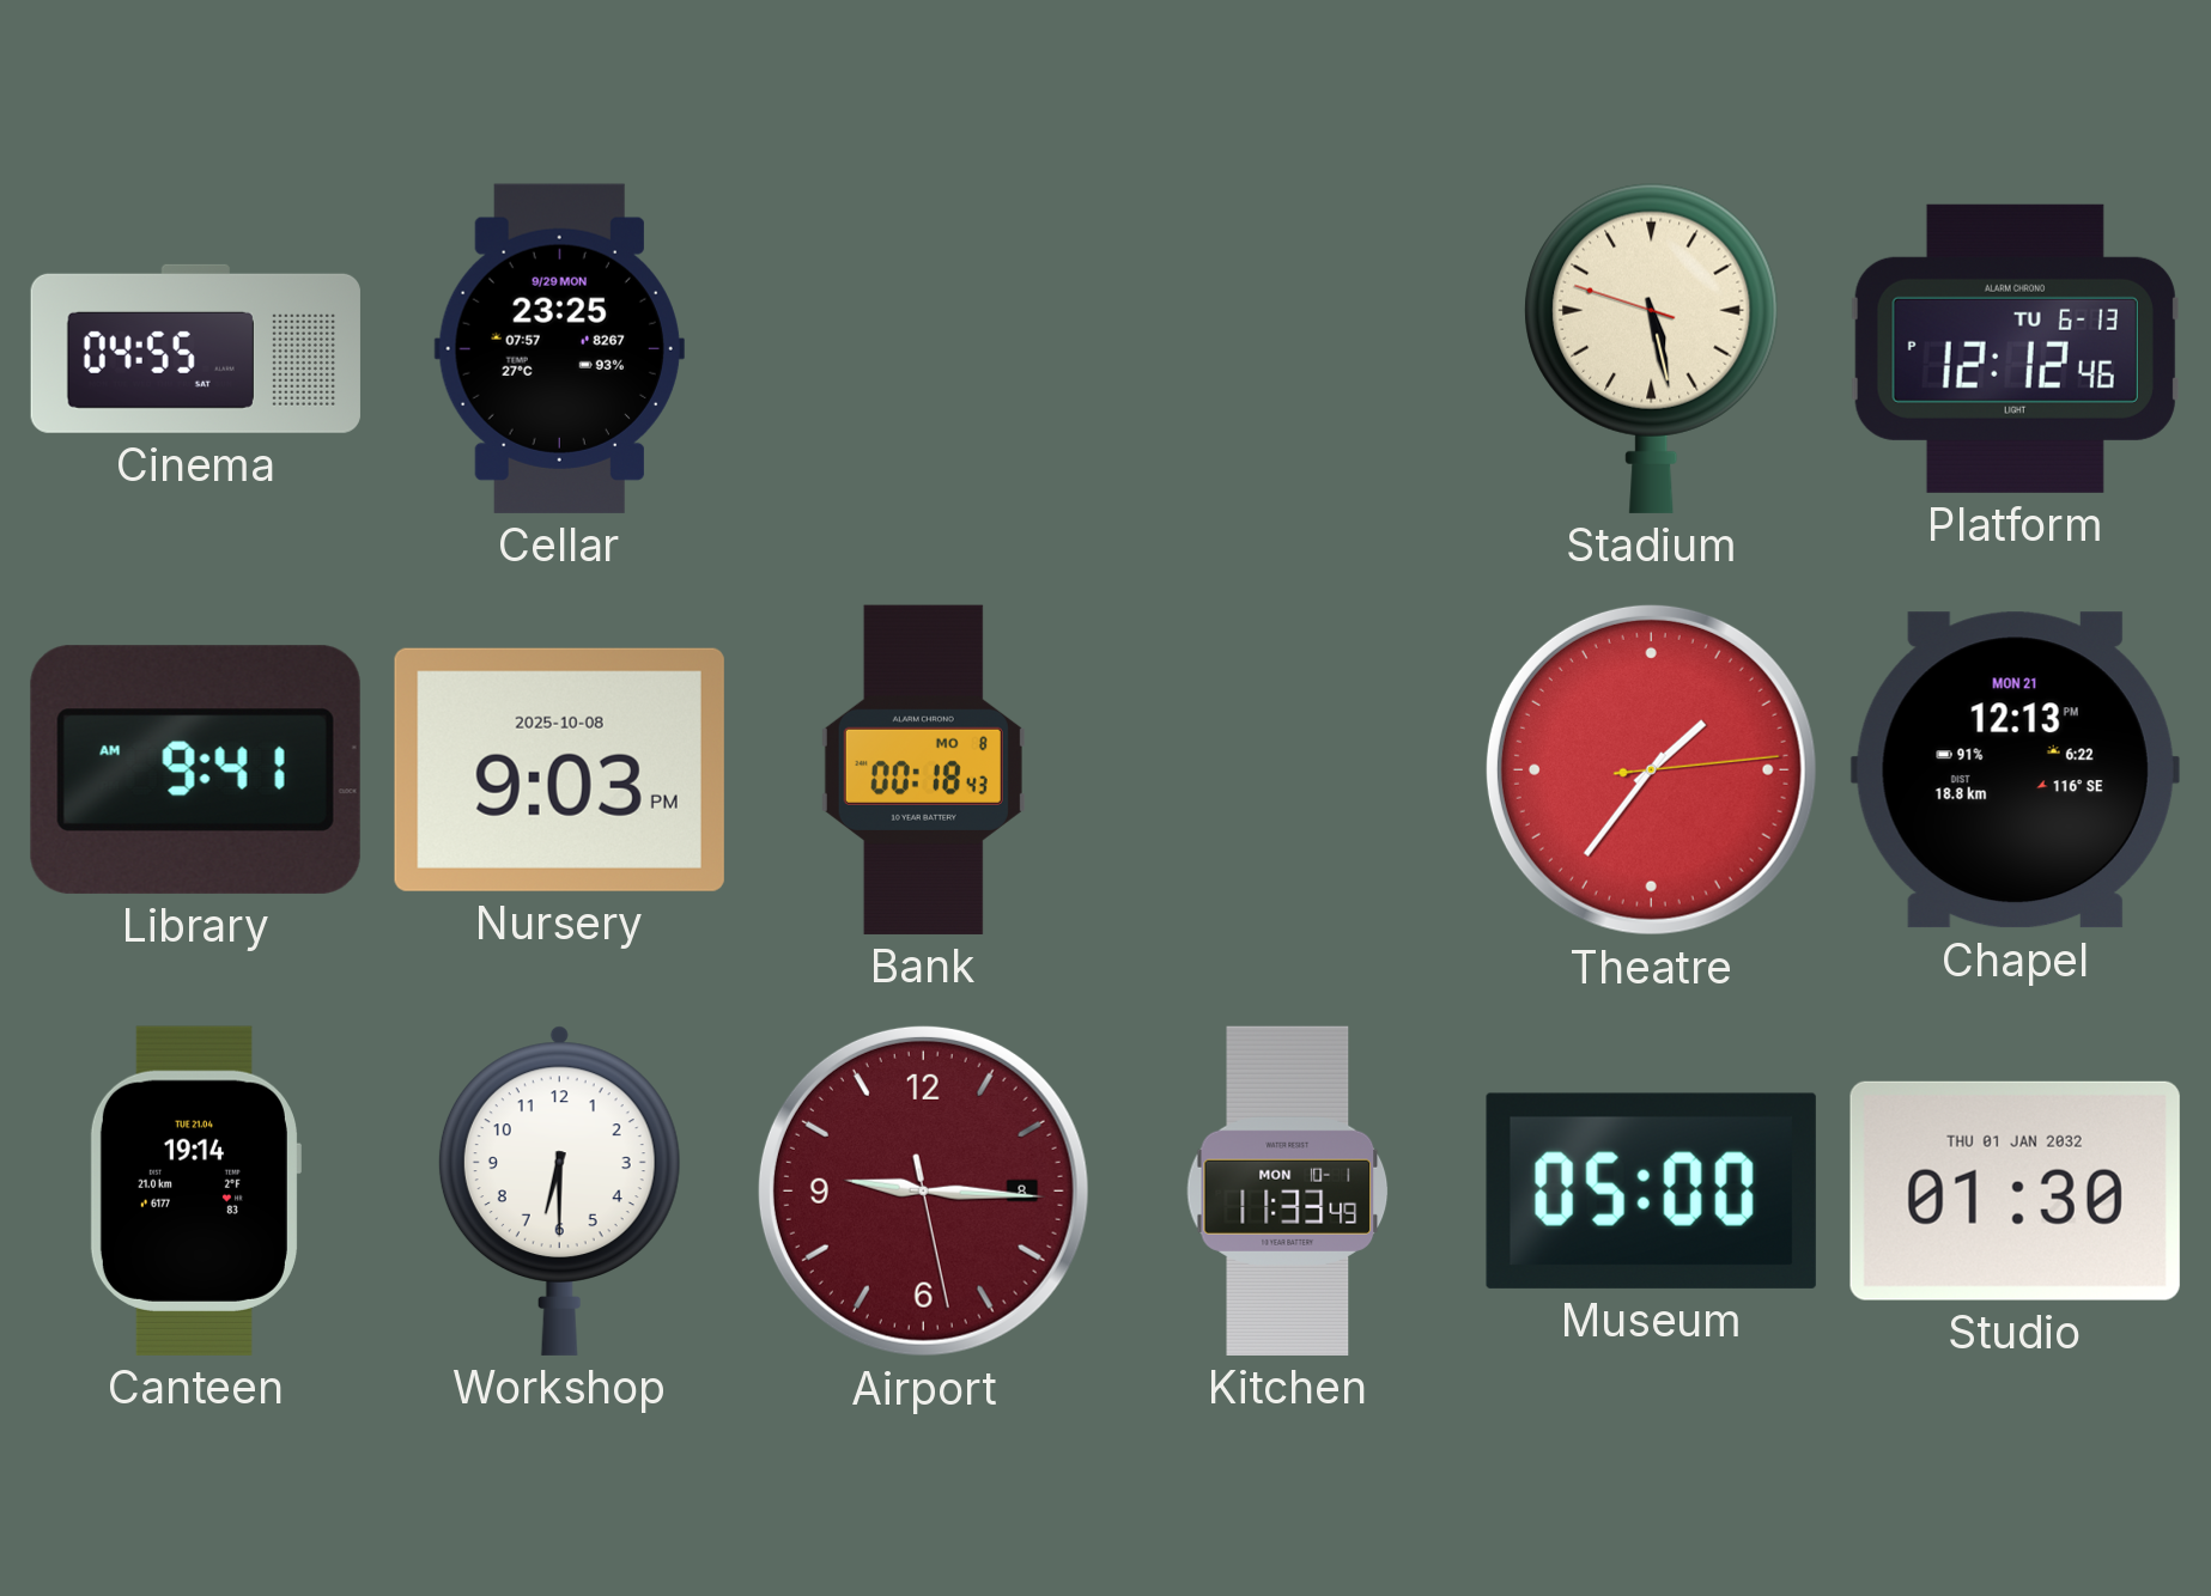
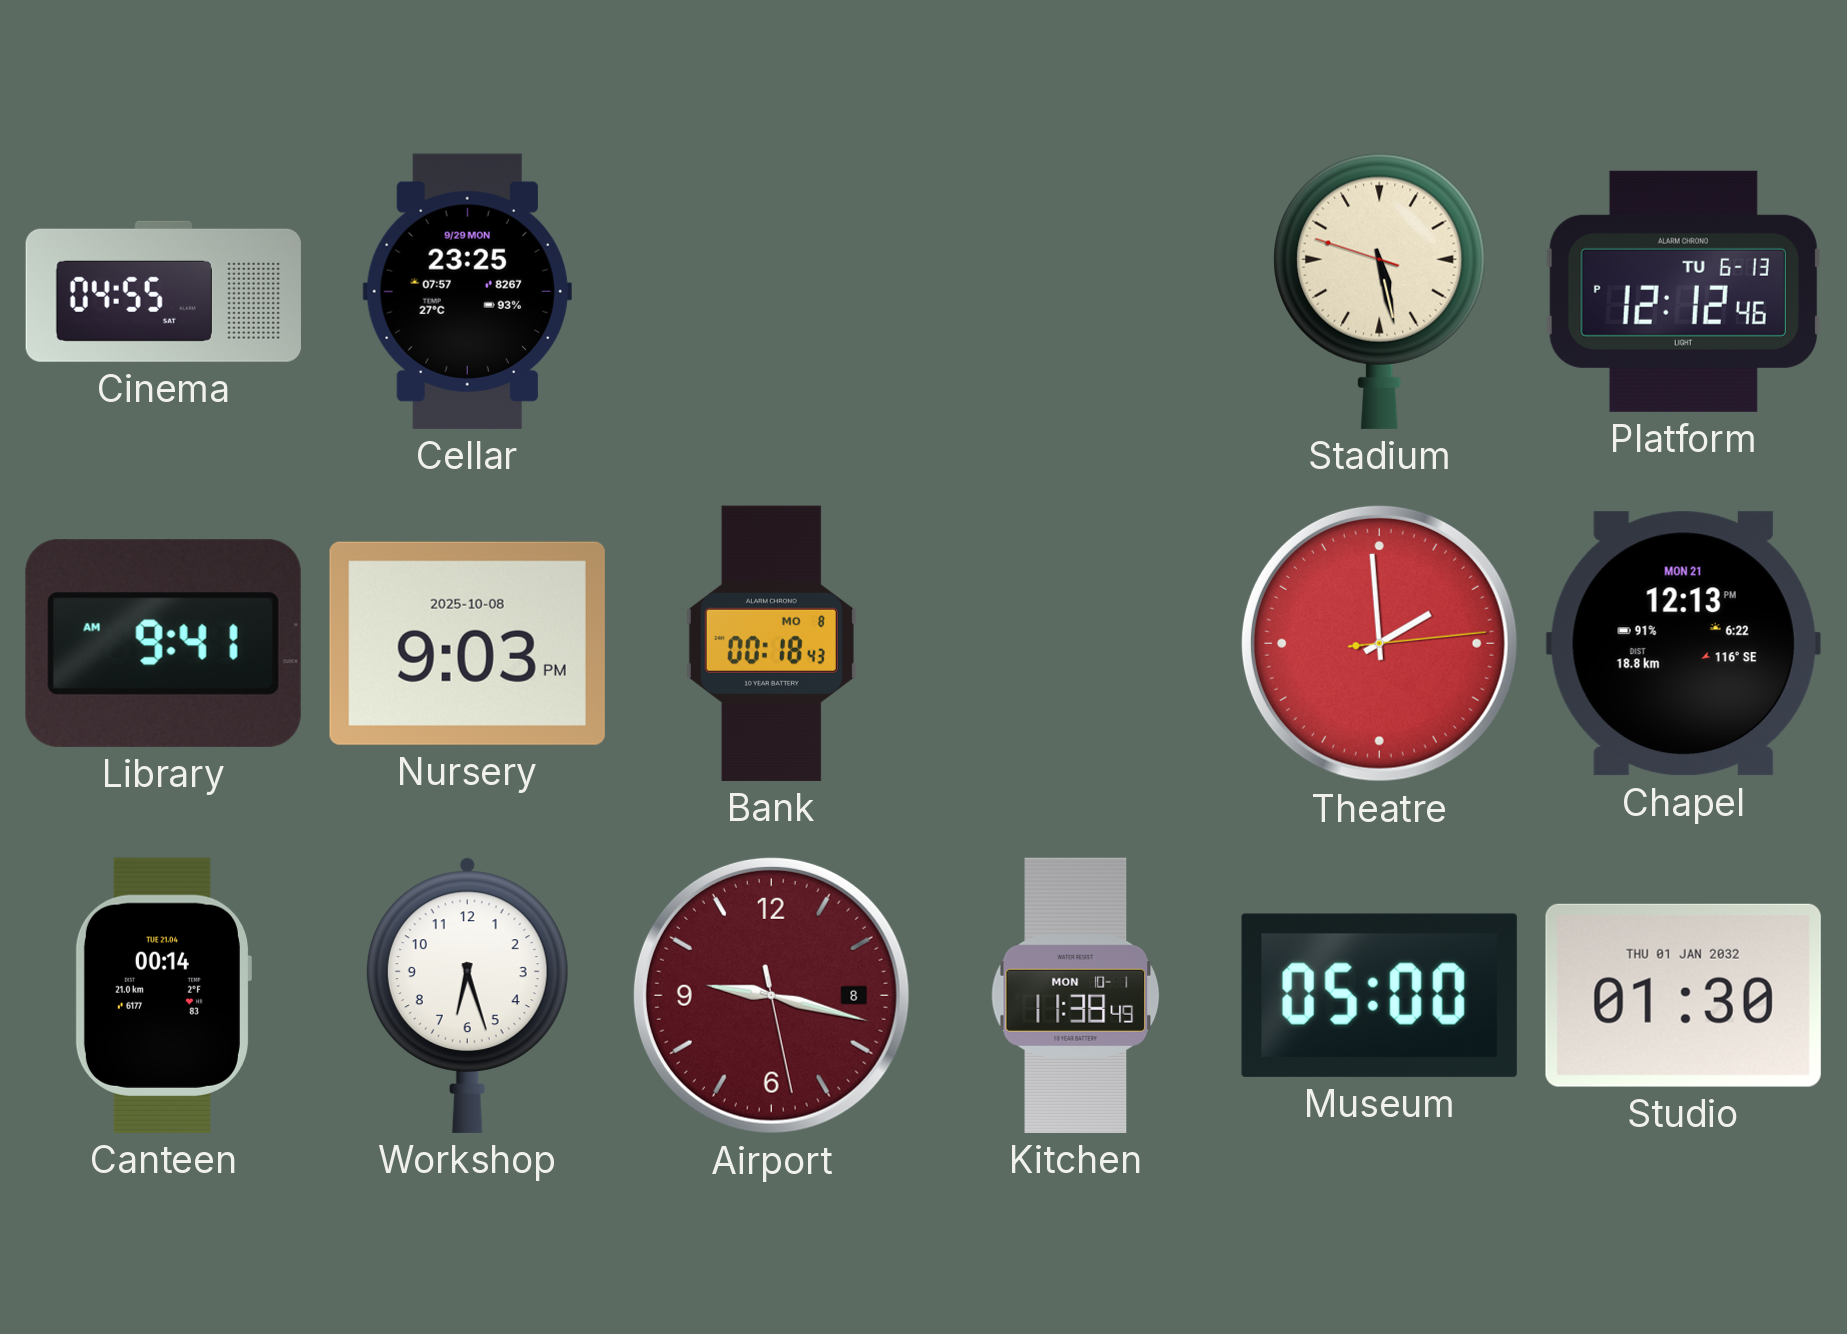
Theatre: 1:36 -> 1:59
Canteen: 19:14 -> 00:14
Workshop: 6:30 -> 6:27
Airport: 9:15 -> 9:17
Kitchen: 11:33 -> 11:38
